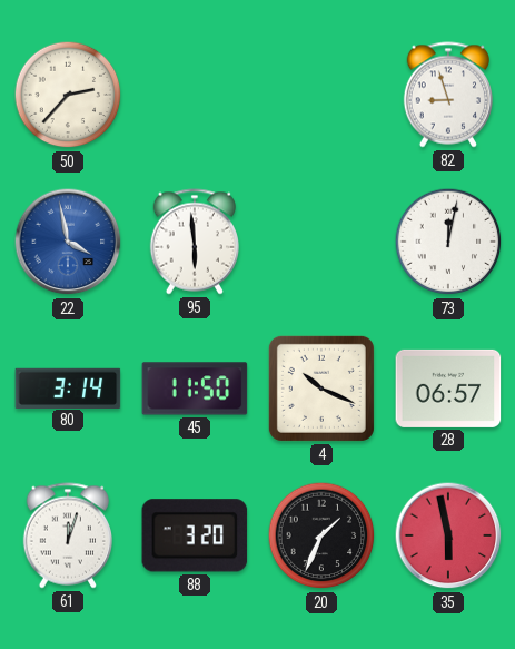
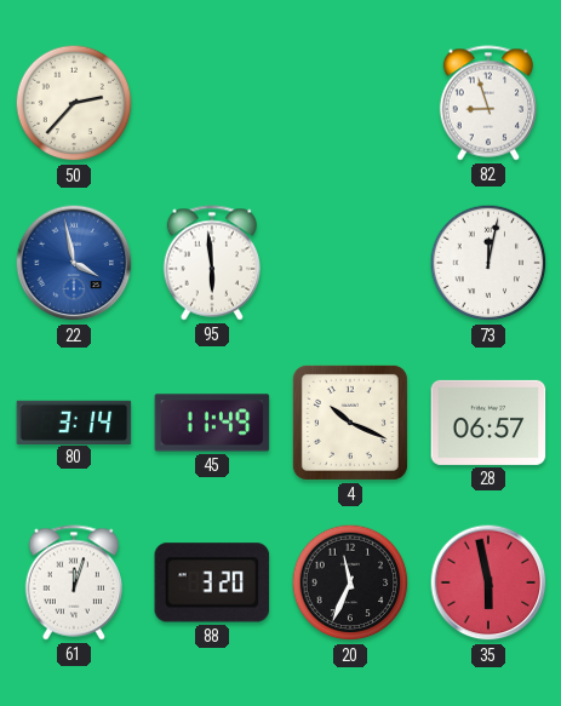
45: 11:50 -> 11:49
20: 1:34 -> 11:34
